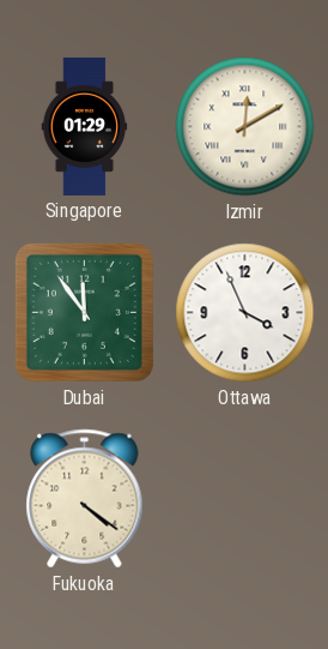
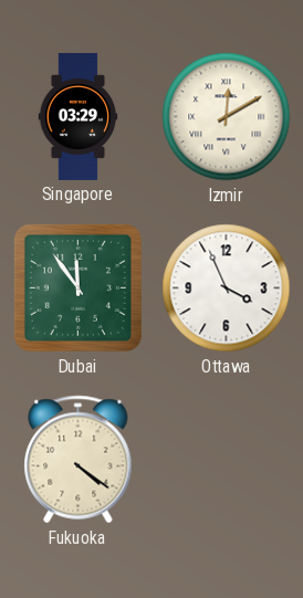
Singapore: 01:29 -> 03:29
